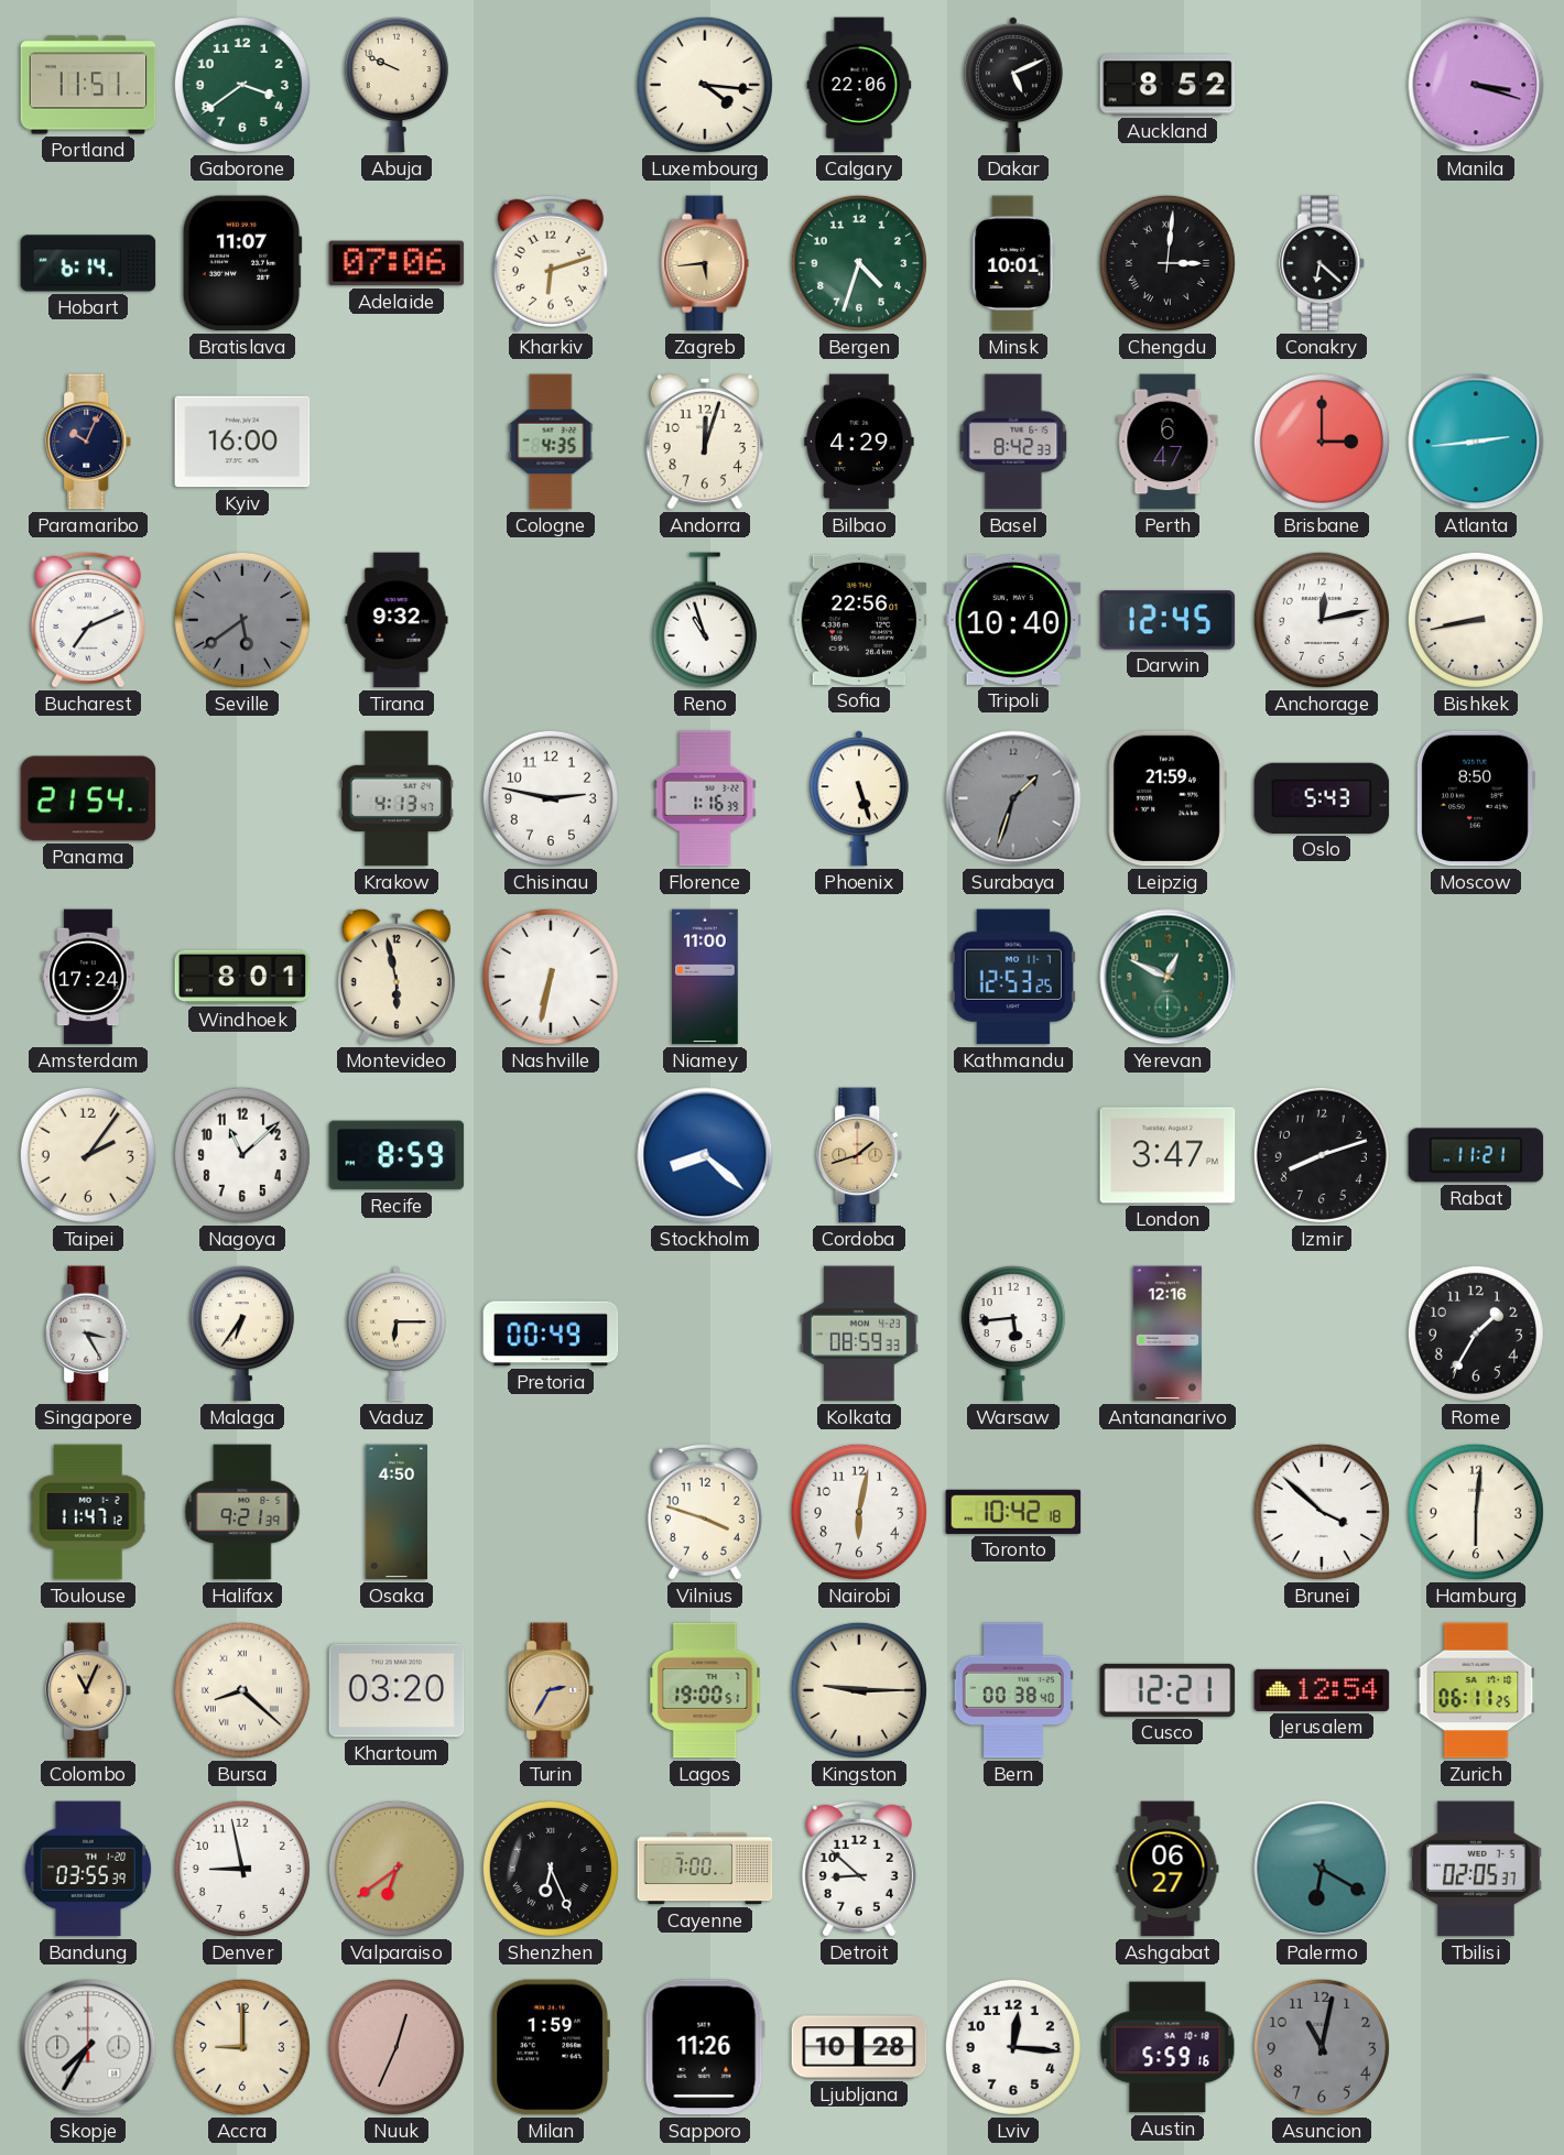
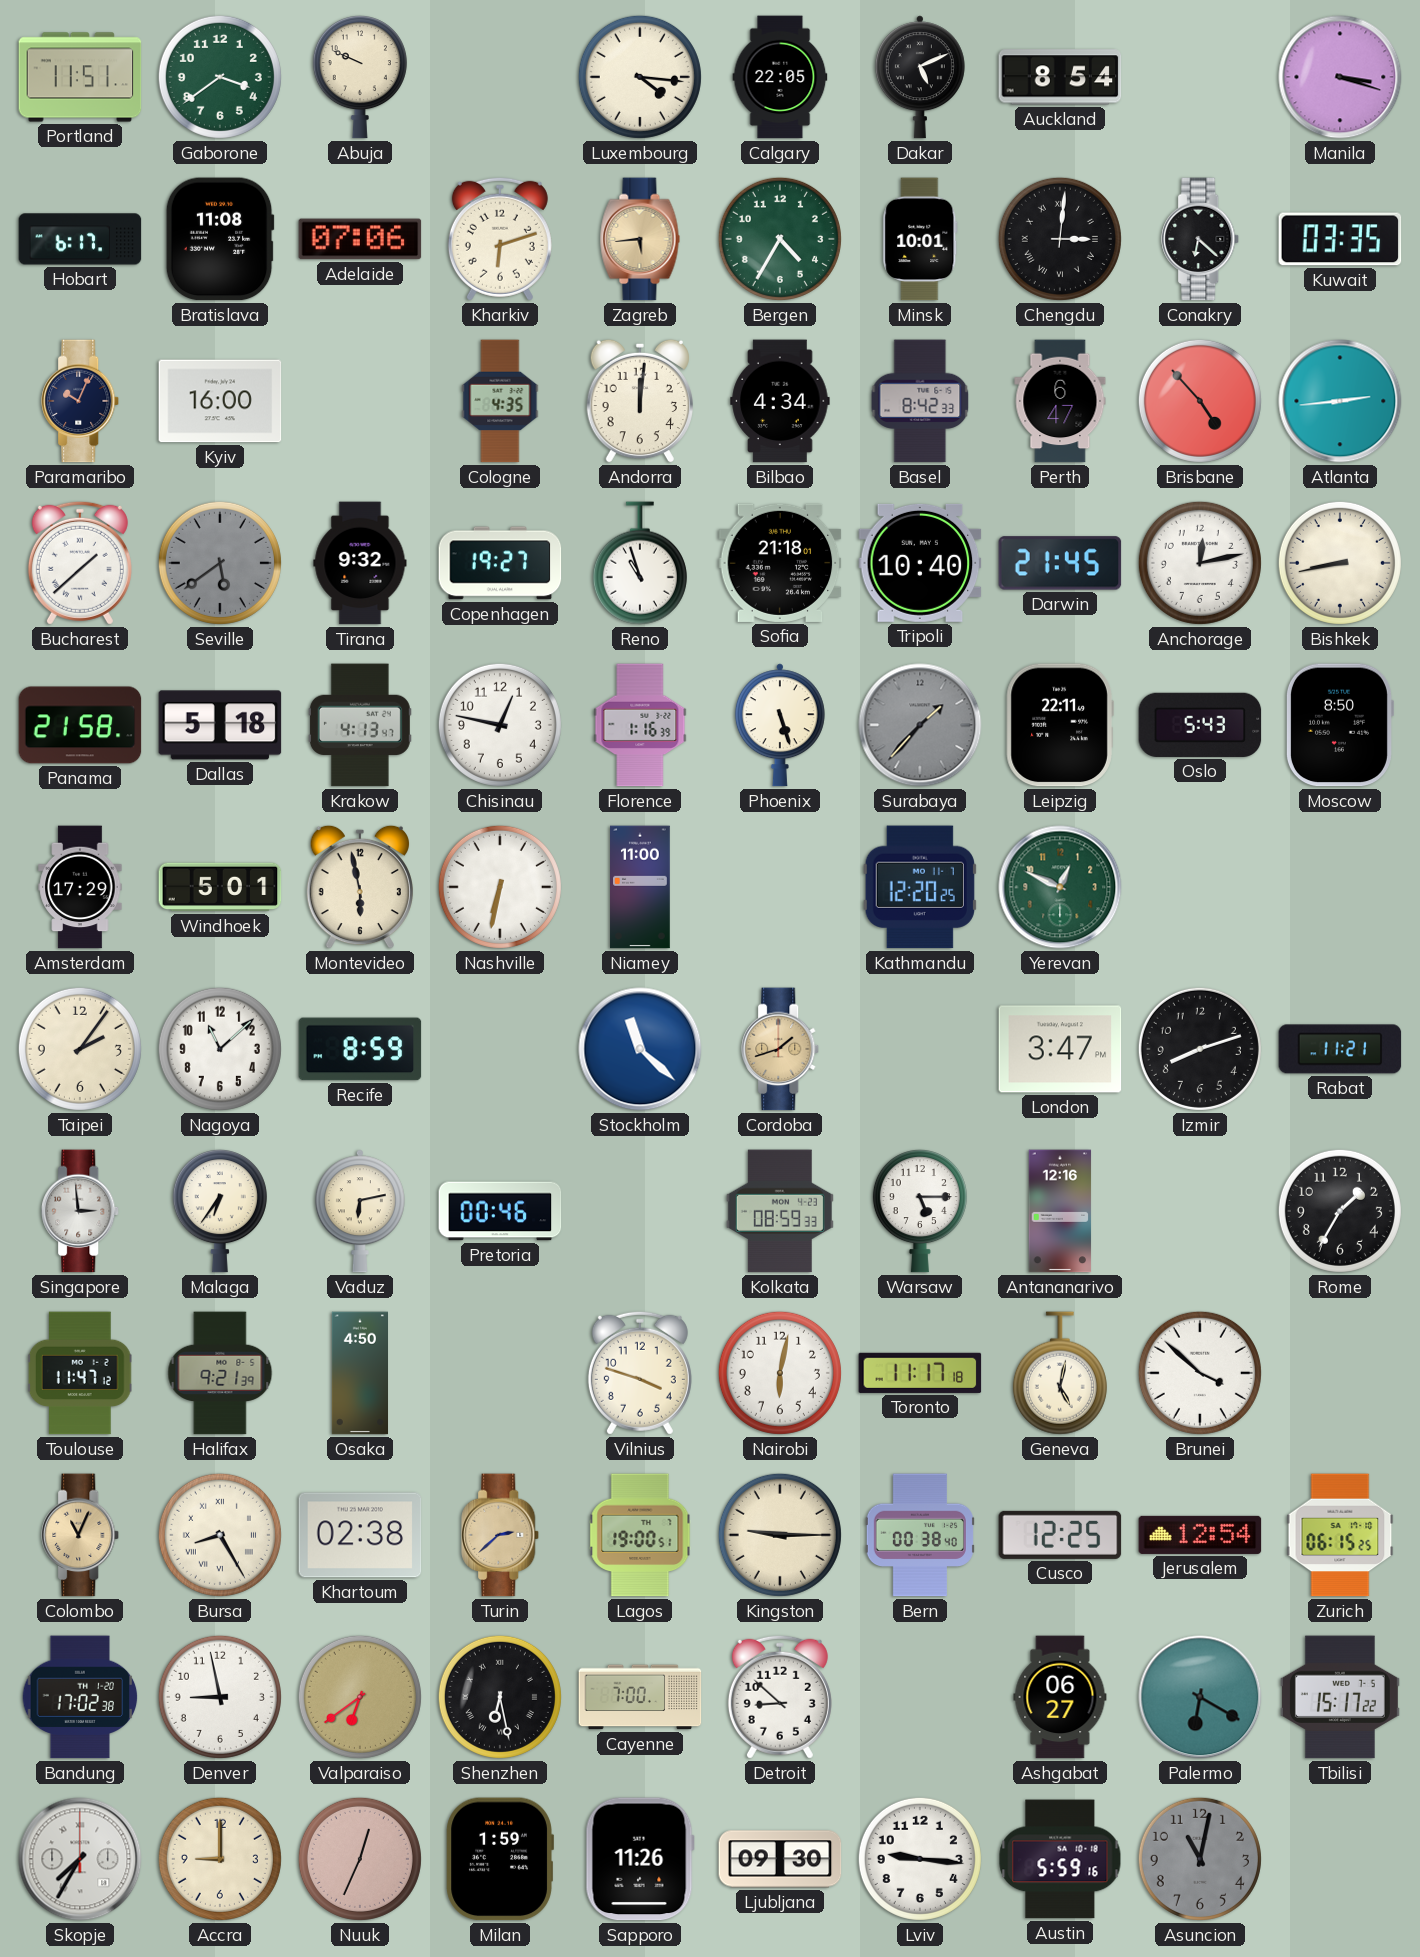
Calgary: 22:06 -> 22:05
Auckland: 8:52 -> 8:54
Hobart: 6:14 -> 6:17
Bratislava: 11:07 -> 11:08
Bergen: 4:33 -> 4:35
Kuwait: none -> 03:35
Andorra: 12:03 -> 12:01
Bilbao: 4:29 -> 4:34
Brisbane: 3:00 -> 4:53
Bucharest: 7:11 -> 1:38
Copenhagen: none -> 19:27
Sofia: 22:56 -> 21:18
Darwin: 12:45 -> 21:45
Panama: 21:54 -> 21:58
Dallas: none -> 5:18
Chisinau: 2:47 -> 12:47
Surabaya: 1:33 -> 1:37
Leipzig: 21:59 -> 22:11
Amsterdam: 17:24 -> 17:29
Windhoek: 8:01 -> 5:01
Kathmandu: 12:53 -> 12:20
Stockholm: 8:22 -> 11:22
Singapore: 3:25 -> 2:59
Vaduz: 6:15 -> 6:13
Pretoria: 00:49 -> 00:46
Warsaw: 5:44 -> 5:15
Toronto: 10:42 -> 11:17
Geneva: none -> 5:02
Hamburg: 6:01 -> none
Bursa: 8:22 -> 8:25
Khartoum: 03:20 -> 02:38
Turin: 2:35 -> 2:38
Cusco: 12:21 -> 12:25
Zurich: 06:11 -> 06:15
Bandung: 03:55 -> 17:02
Shenzhen: 6:26 -> 6:28
Tbilisi: 02:05 -> 15:17
Ljubljana: 10:28 -> 09:30
Lviv: 12:16 -> 9:16
